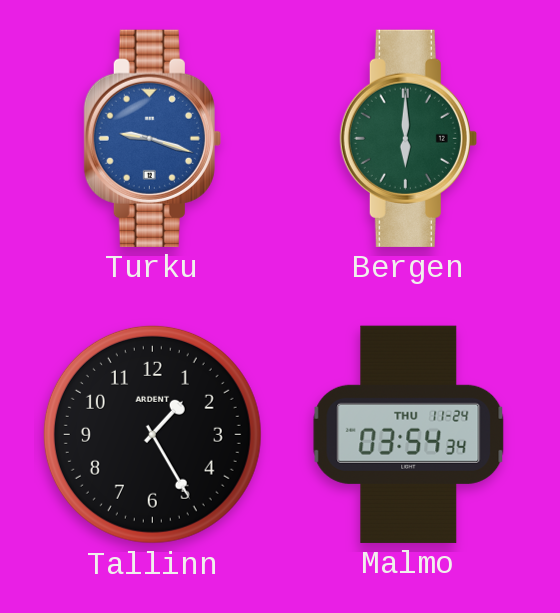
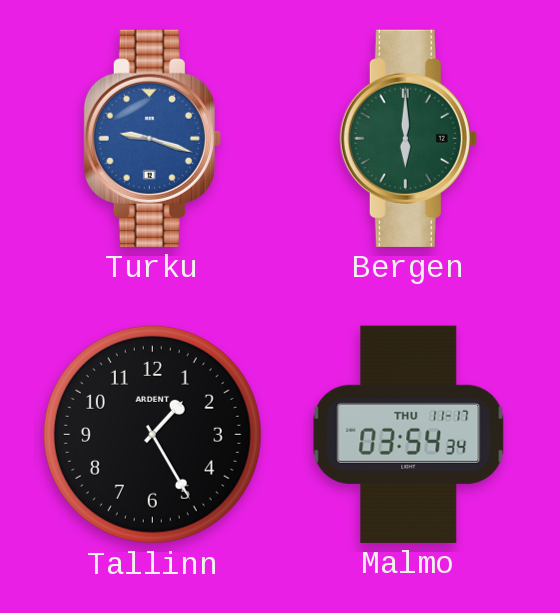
Malmo date: THU 11-24 -> THU 11-17
